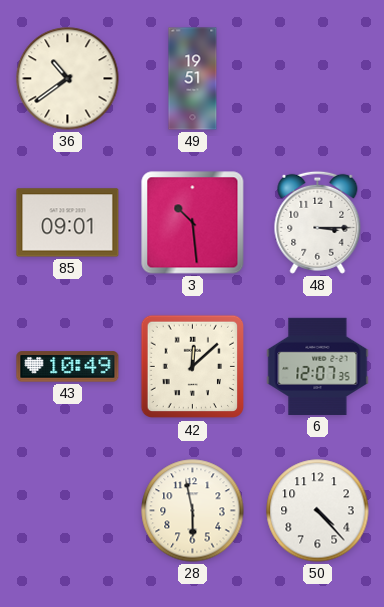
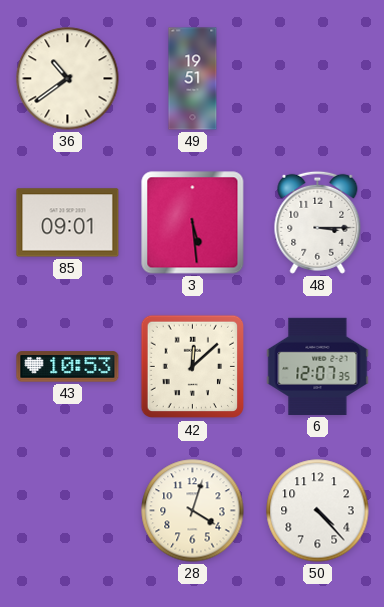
3: 10:29 -> 5:29
43: 10:49 -> 10:53
28: 5:58 -> 4:03
